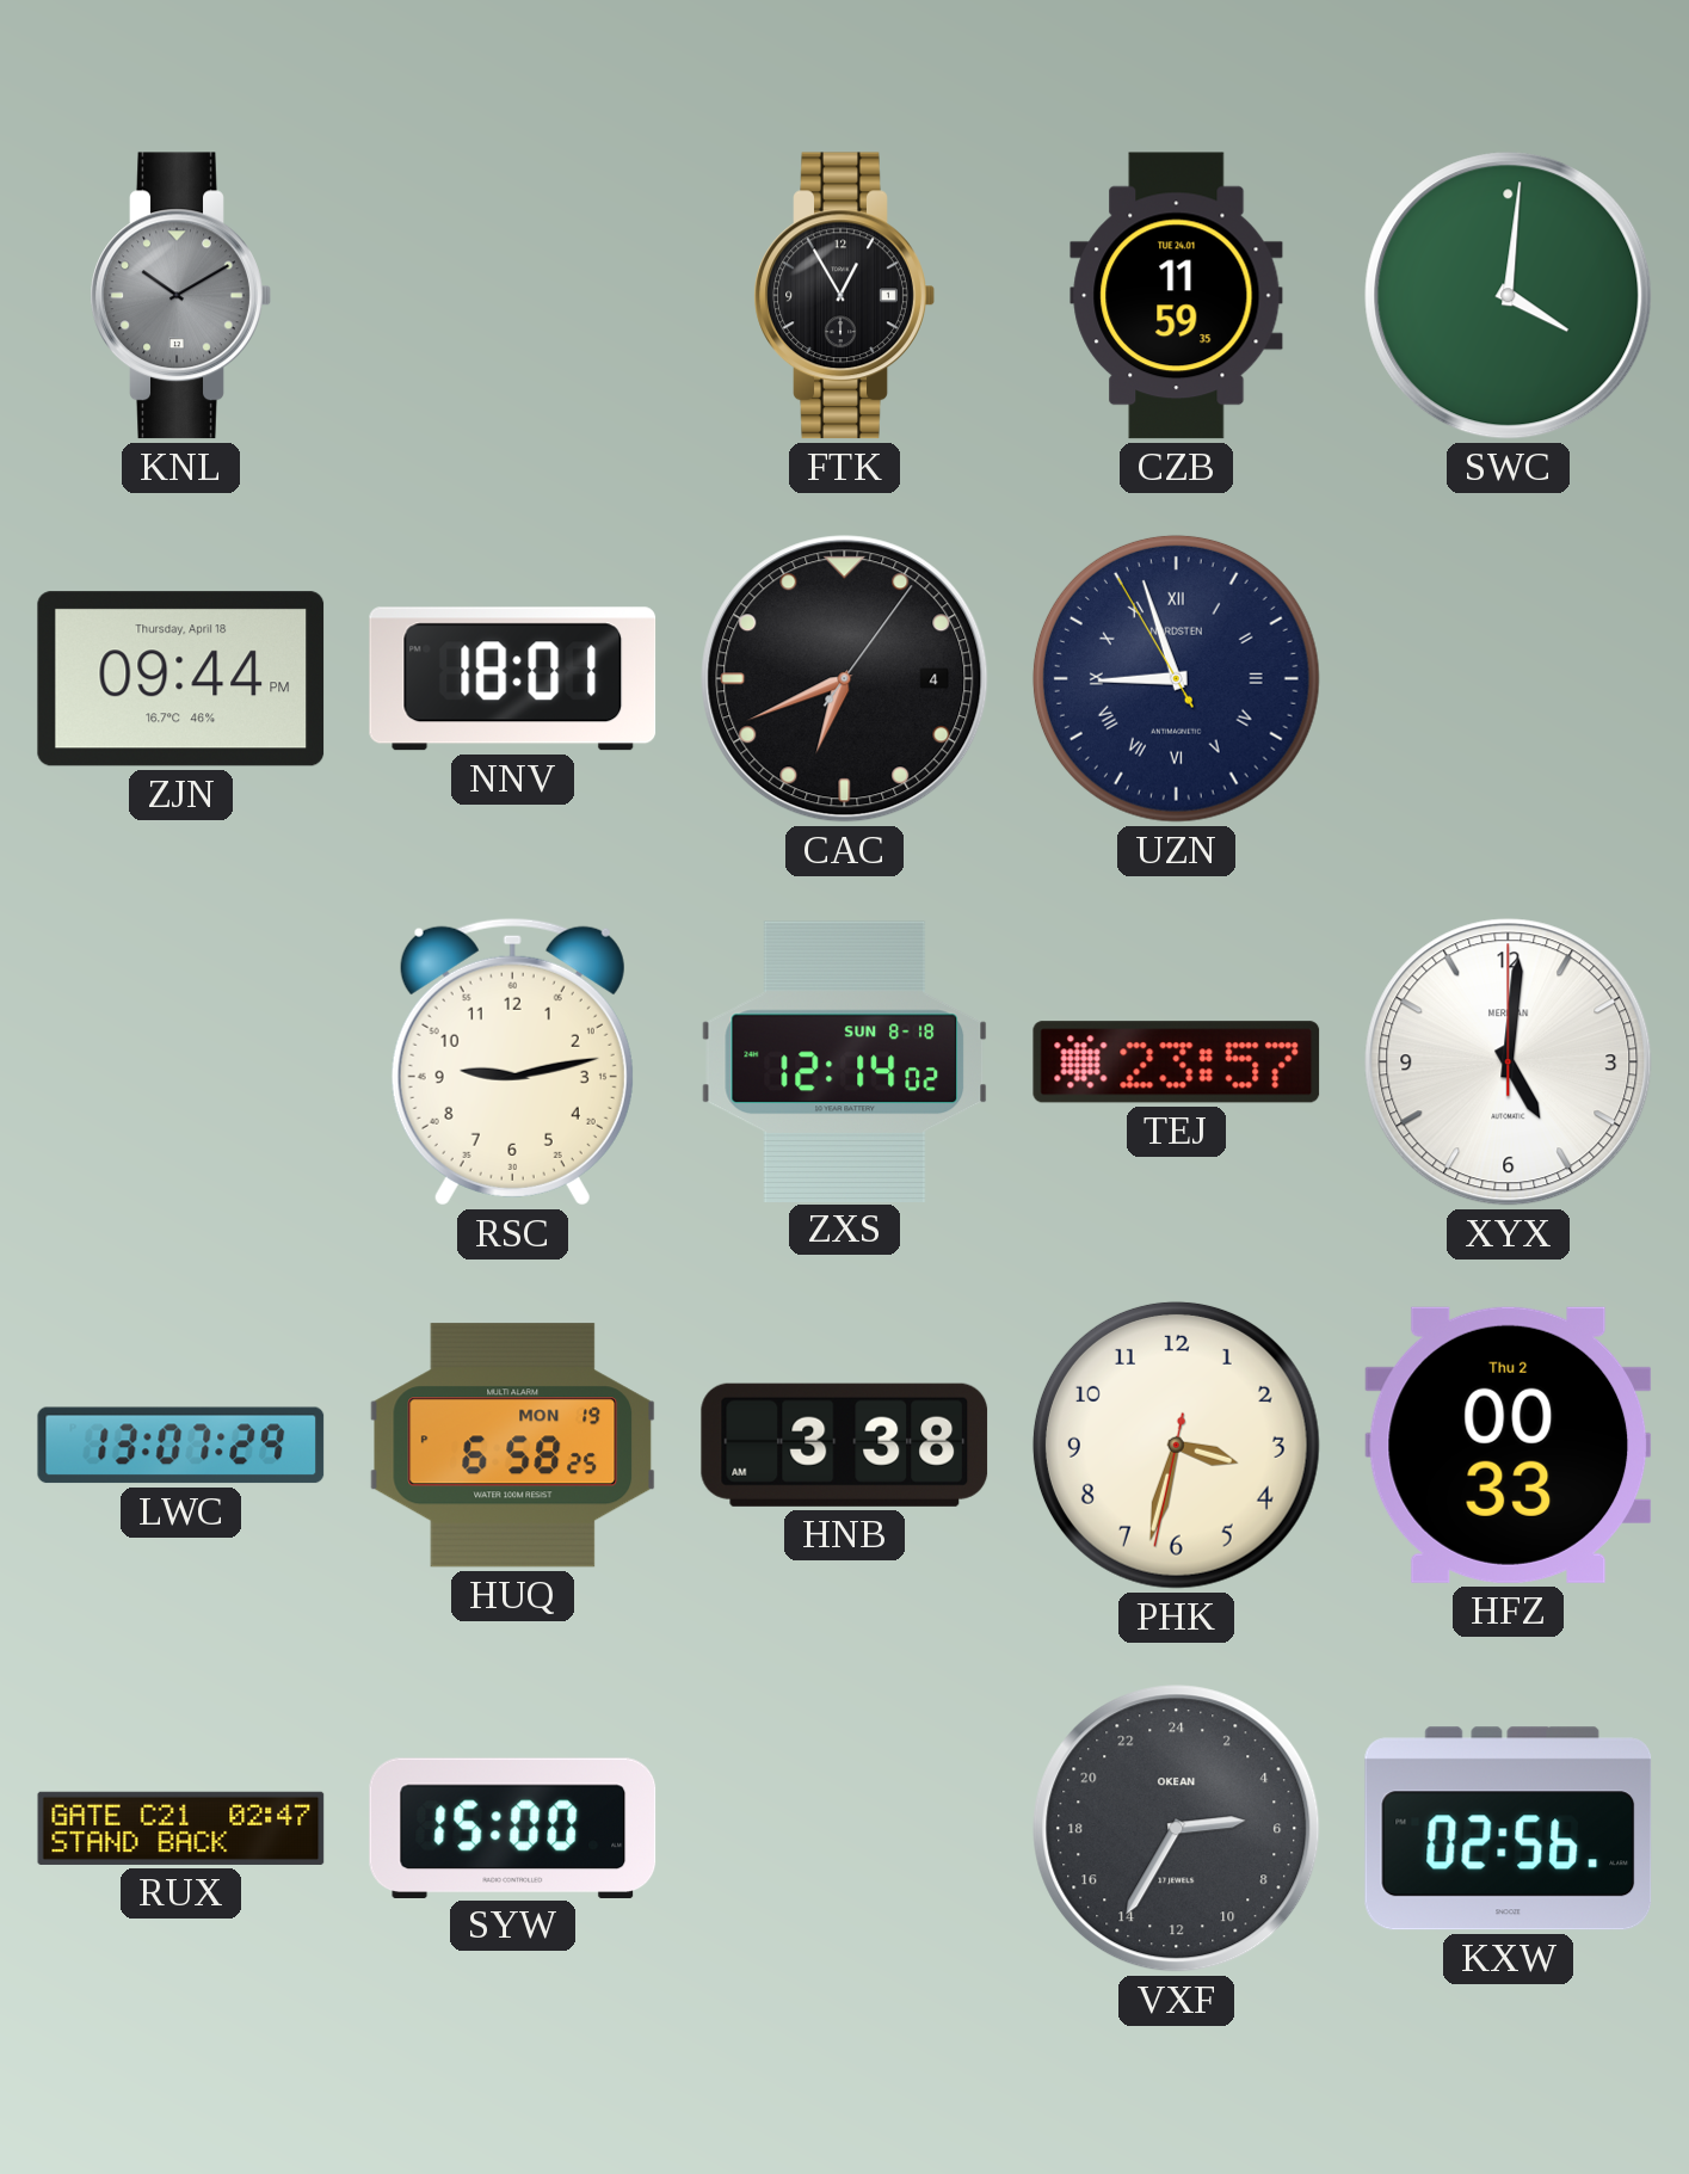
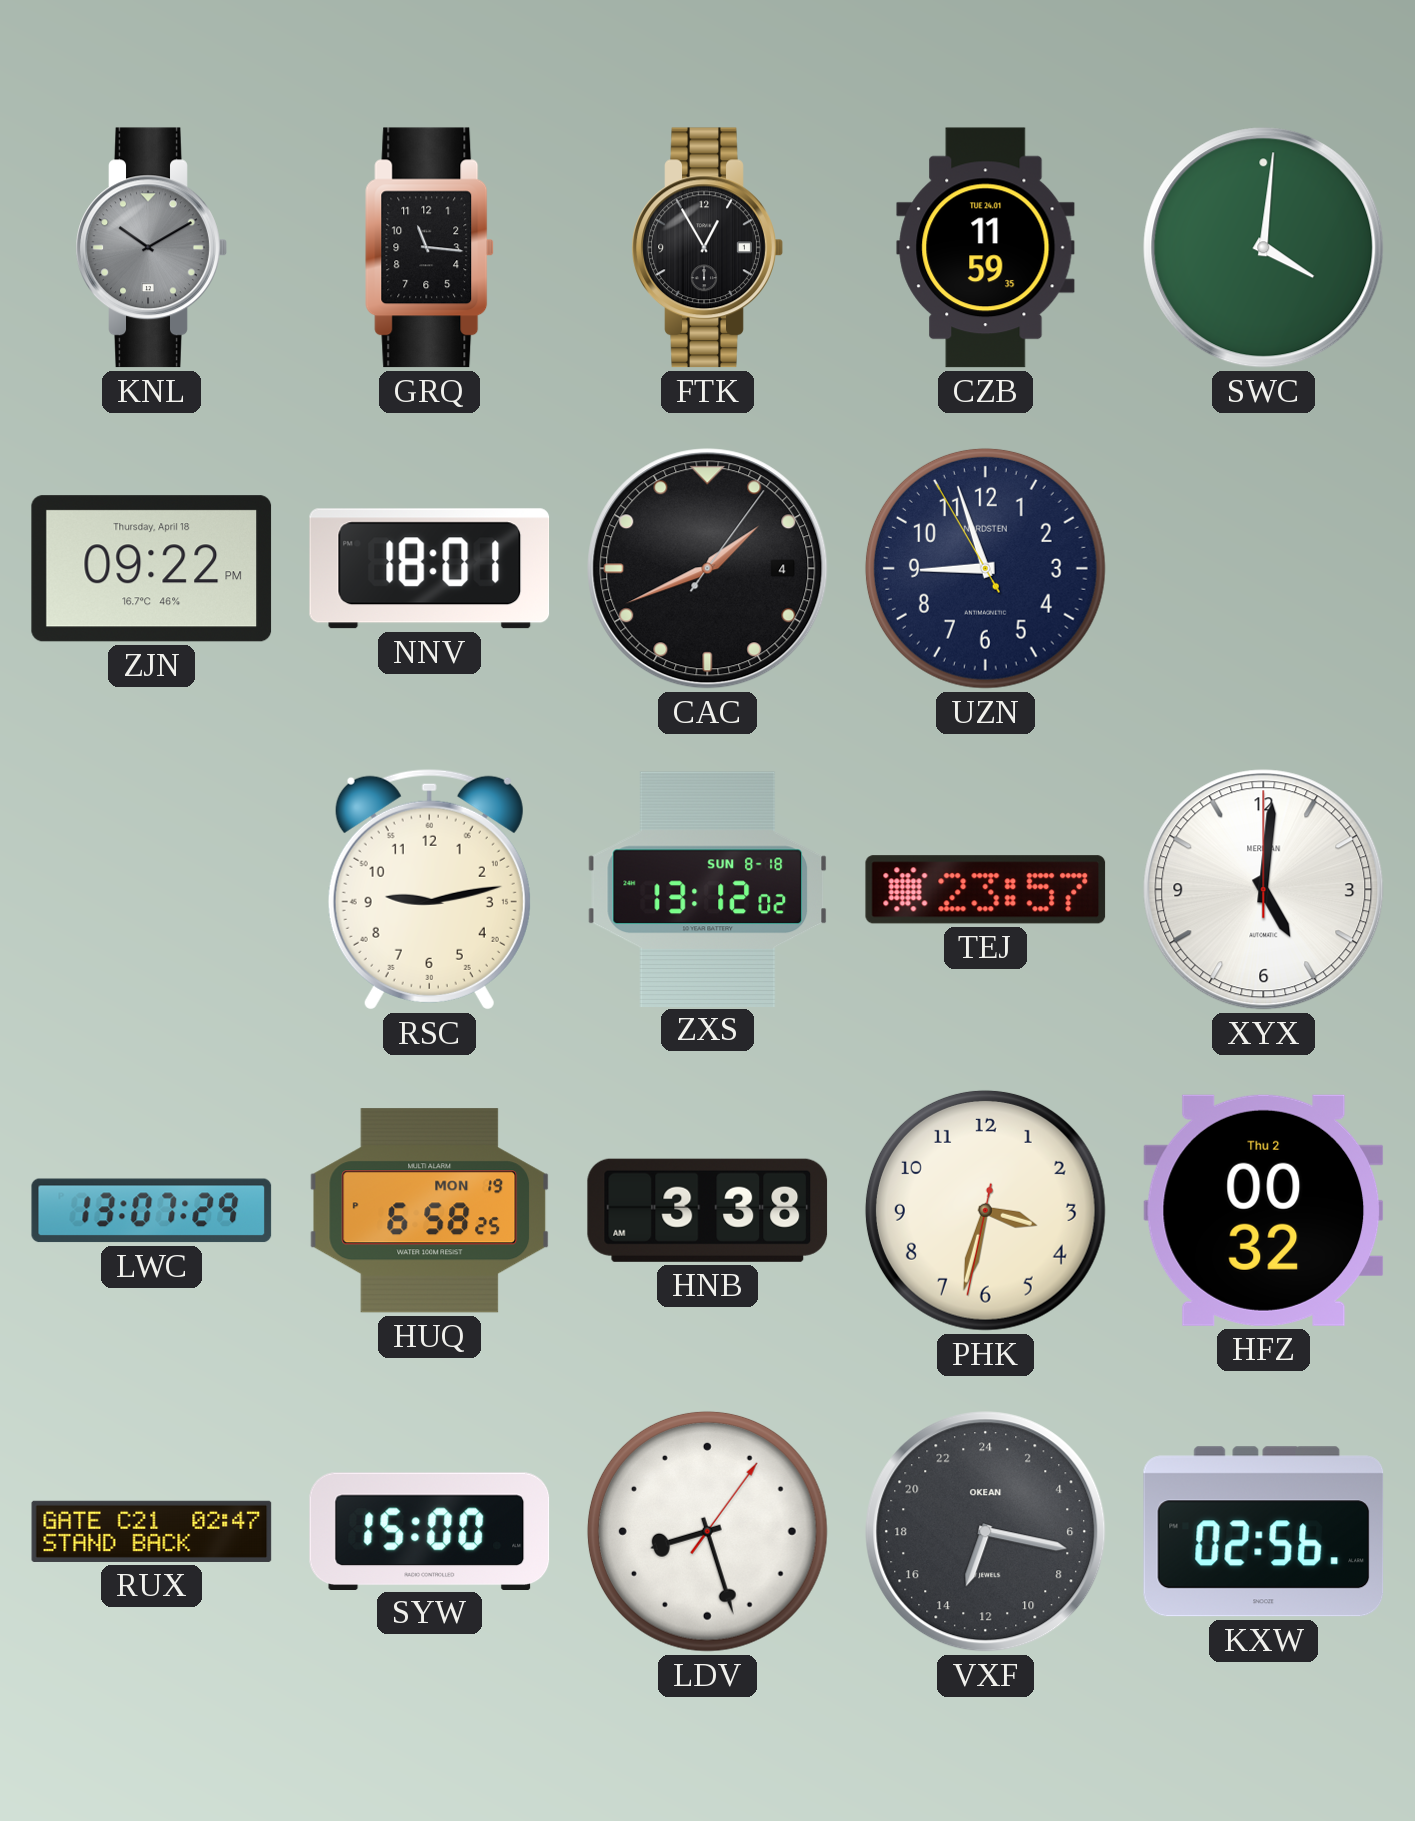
GRQ: none -> 11:16
ZJN: 09:44 -> 09:22
CAC: 6:41 -> 1:41
UZN numerals: Roman -> Arabic
ZXS: 12:14 -> 13:12
HFZ: 00:33 -> 00:32
LDV: none -> 8:27
VXF: 5:35 -> 13:17
